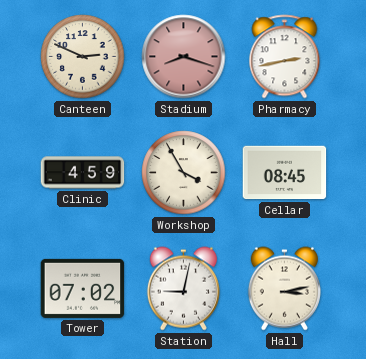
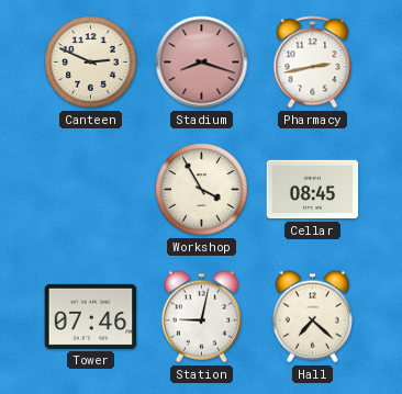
Clinic: 4:59 -> none
Tower: 07:02 -> 07:46
Hall: 3:13 -> 7:22
